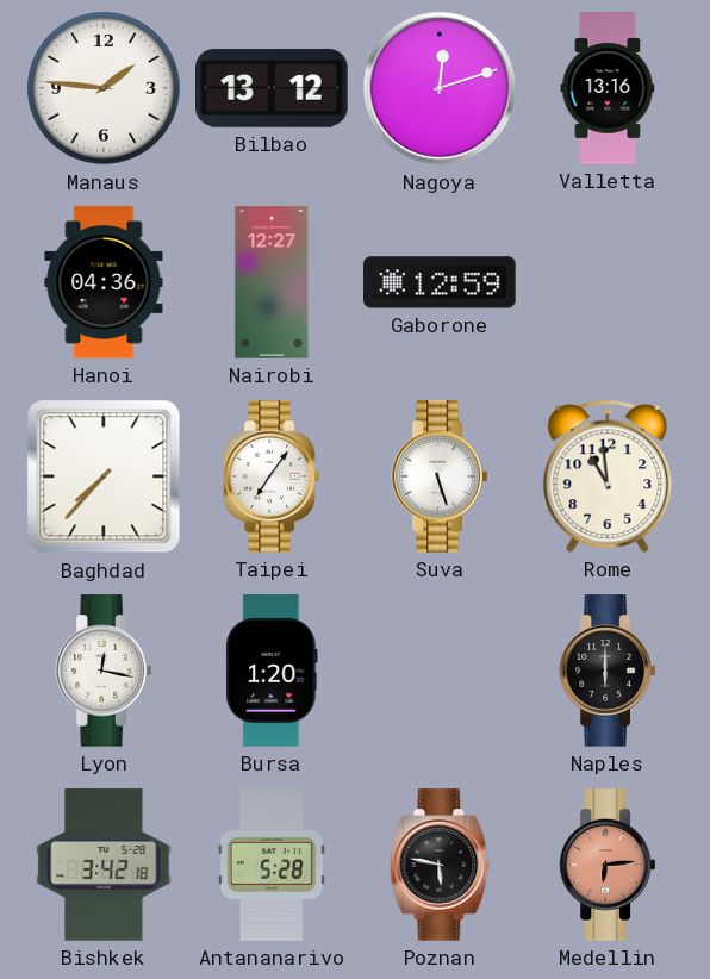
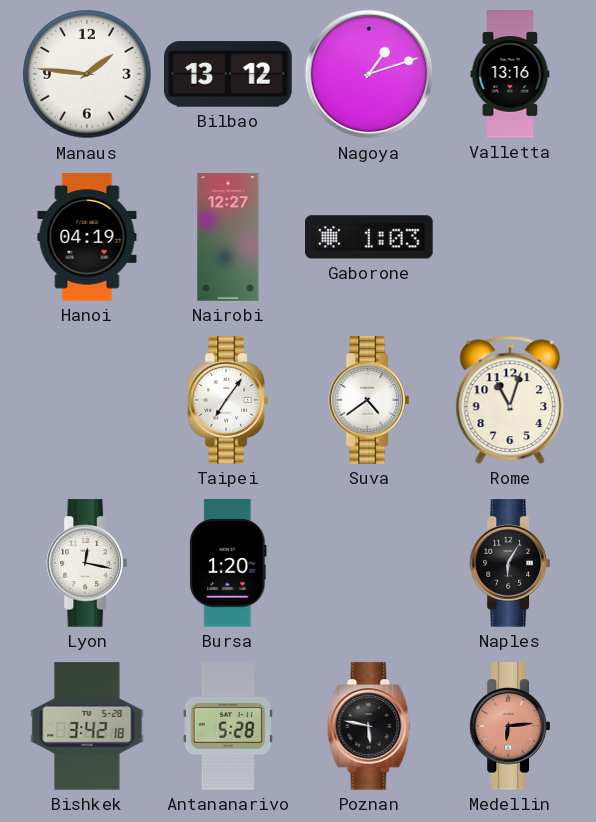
Nagoya: 12:12 -> 1:12
Hanoi: 04:36 -> 04:19
Gaborone: 12:59 -> 1:03
Baghdad: 7:37 -> none
Suva: 5:27 -> 4:39
Rome: 10:59 -> 11:03
Naples: 6:00 -> 6:05
